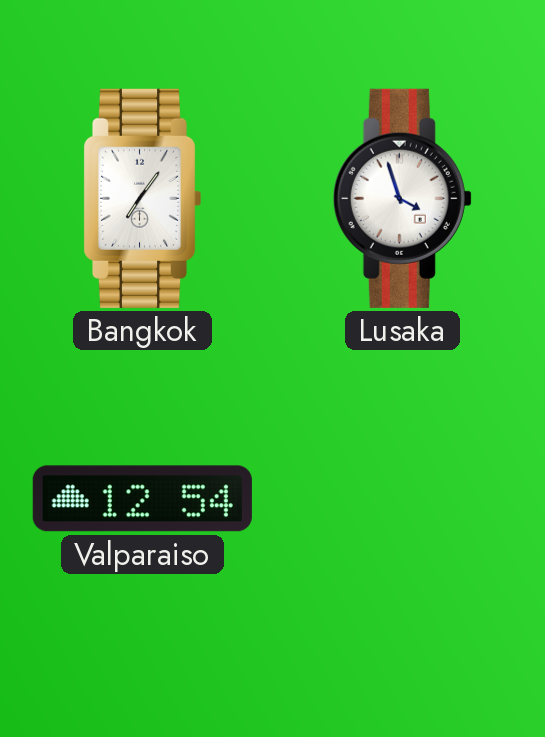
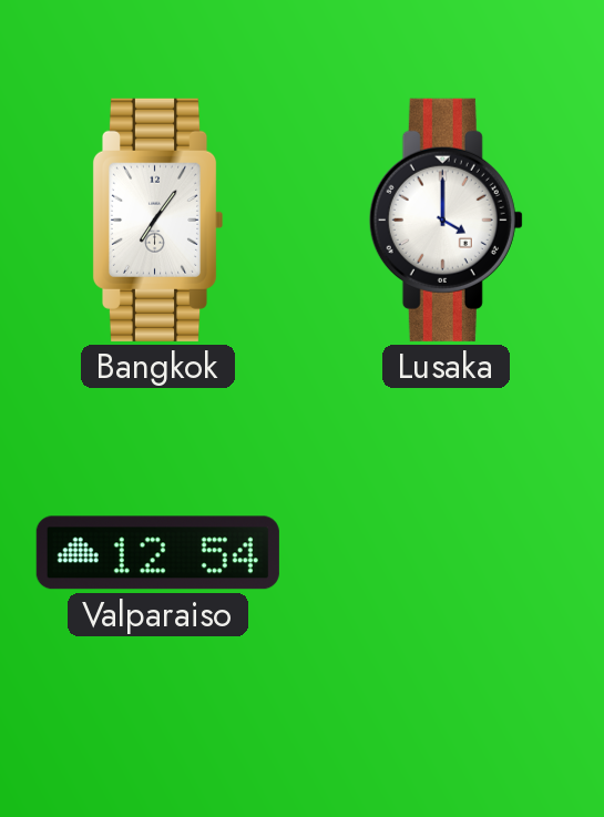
Lusaka: 3:57 -> 4:00
